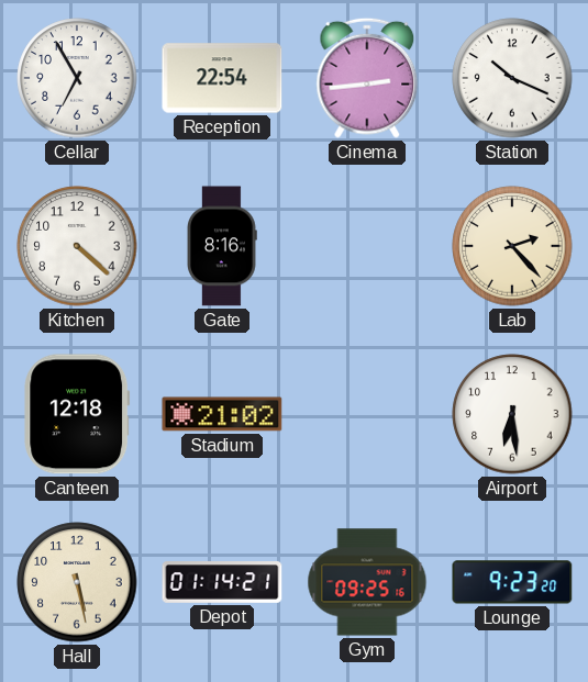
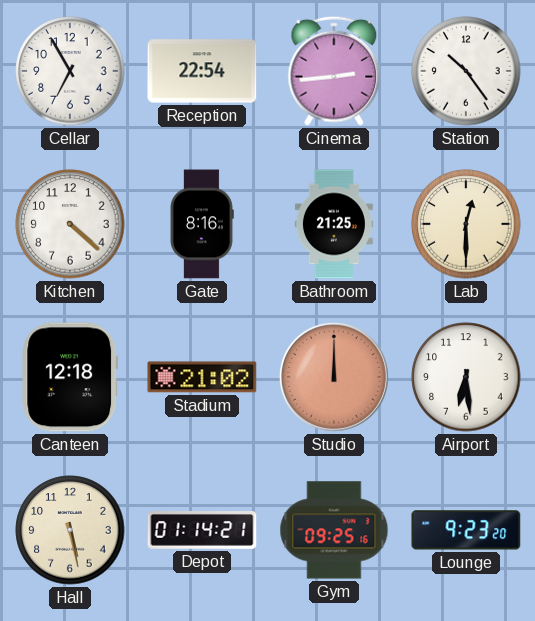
Station: 10:19 -> 10:24
Bathroom: none -> 21:25
Lab: 2:23 -> 12:30
Studio: none -> 12:00
